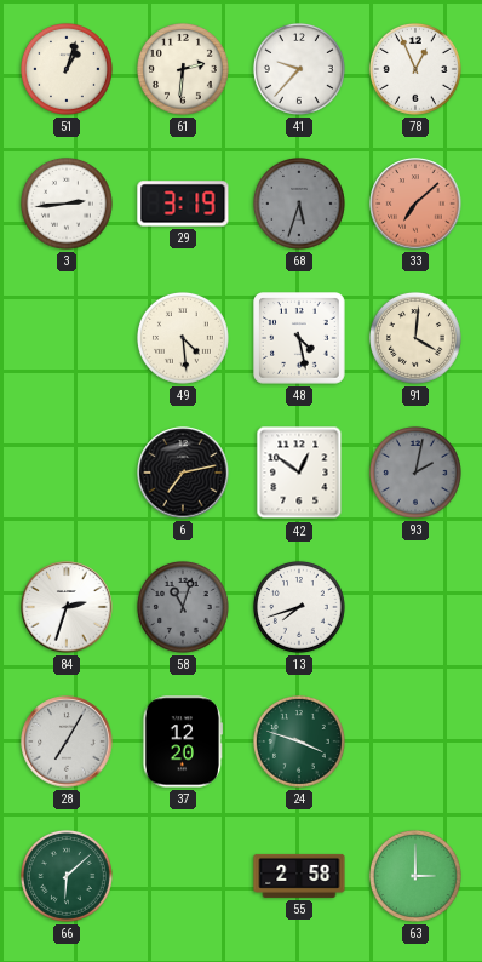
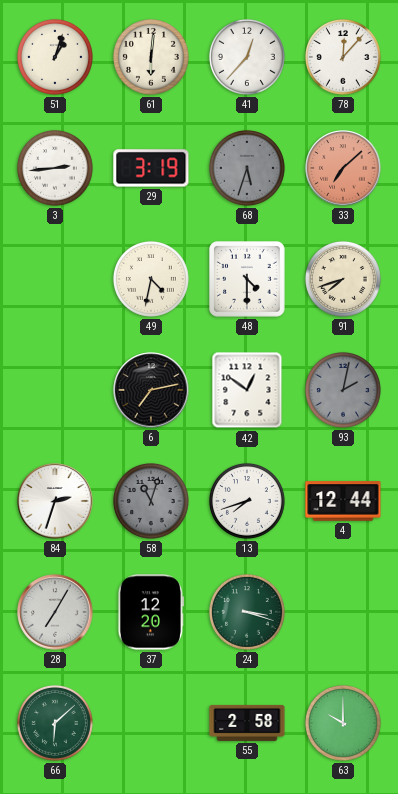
61: 2:31 -> 6:01
41: 9:37 -> 12:37
78: 12:56 -> 12:07
49: 4:29 -> 4:32
48: 4:28 -> 4:30
91: 4:01 -> 7:42
4: none -> 12:44
24: 3:48 -> 3:18
63: 3:00 -> 10:00
